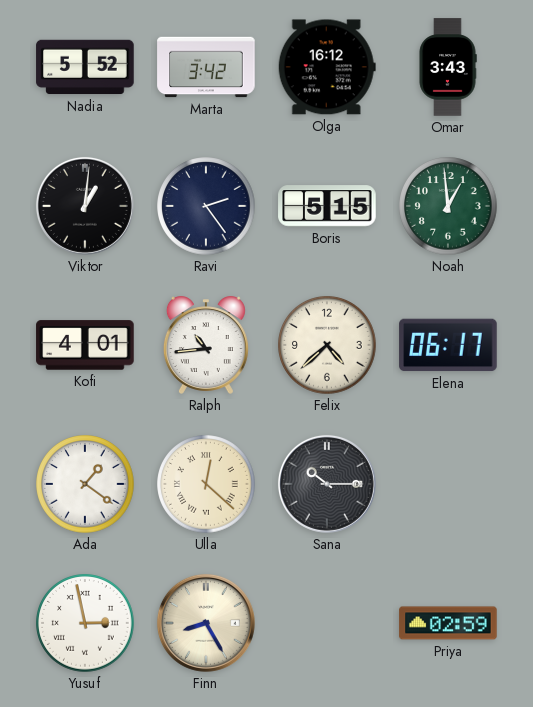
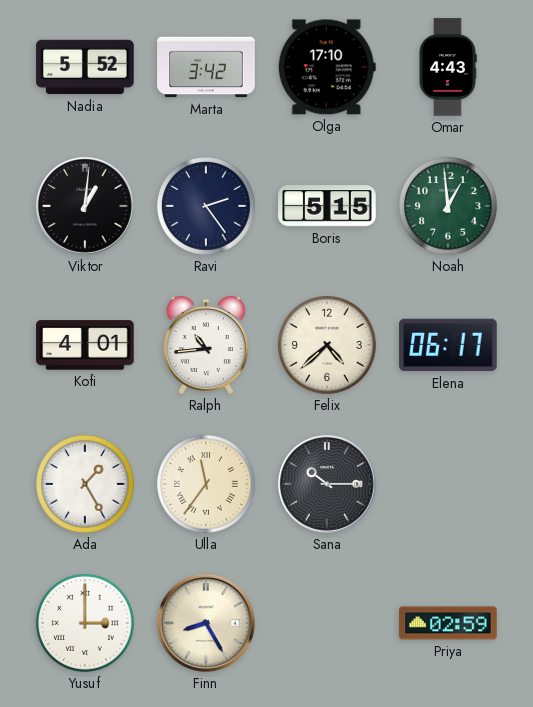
Olga: 16:12 -> 17:10
Omar: 3:43 -> 4:43
Ada: 1:21 -> 1:25
Ulla: 12:22 -> 11:36
Yusuf: 2:58 -> 3:00
